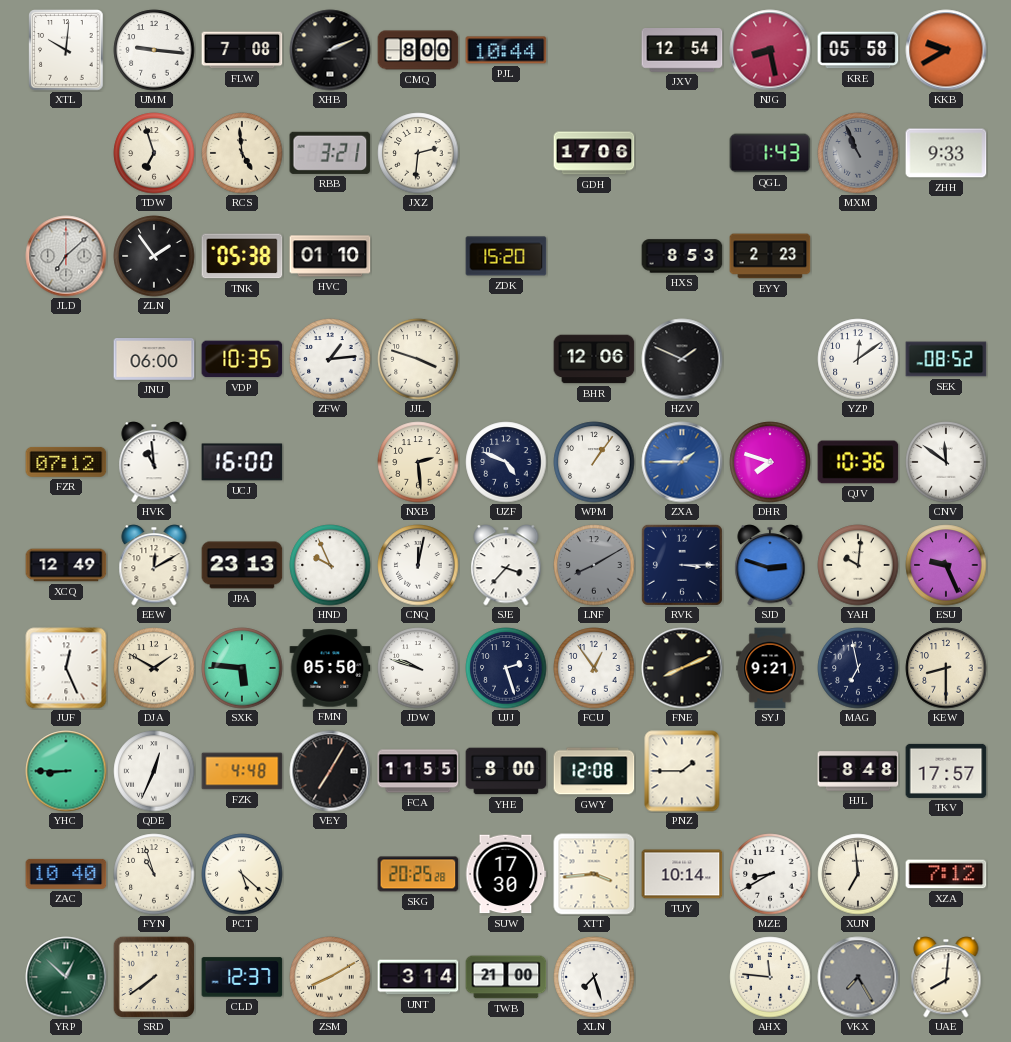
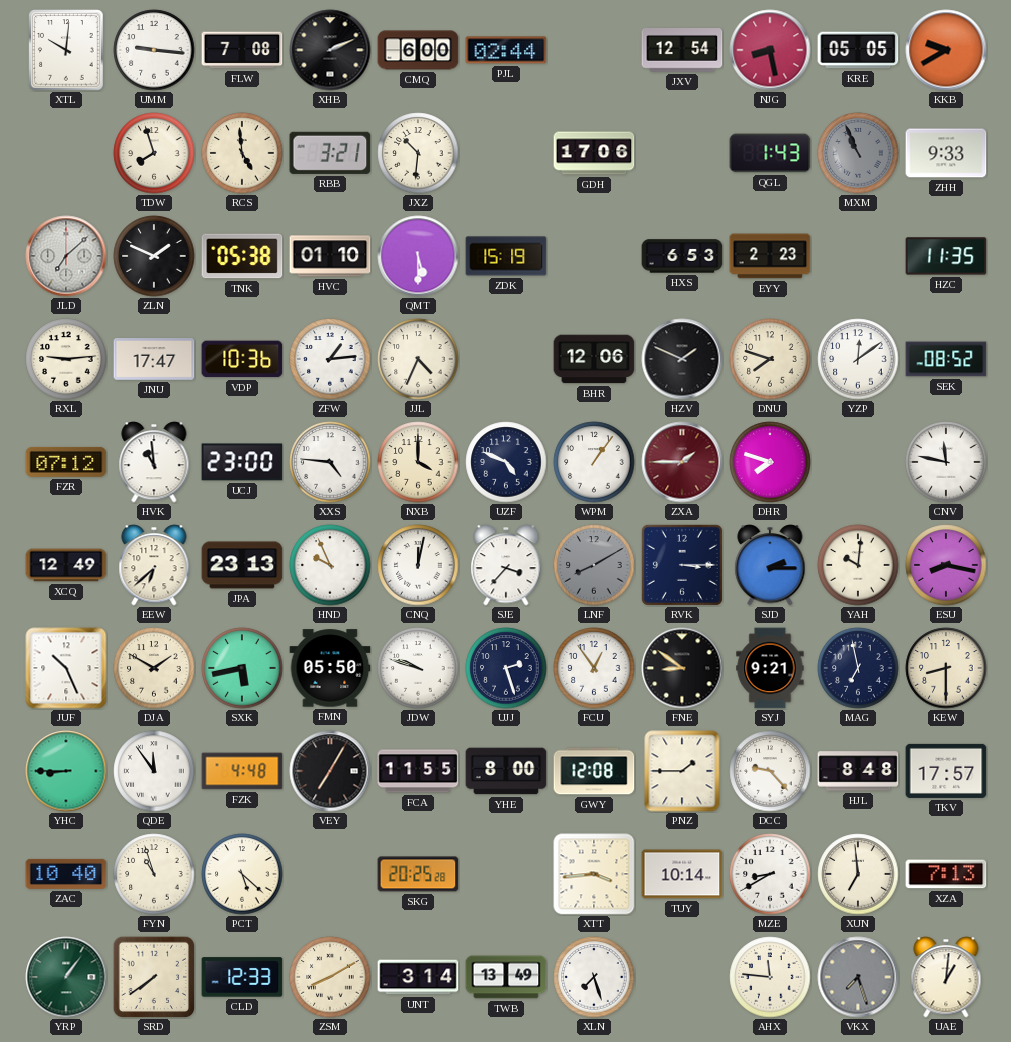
CMQ: 8:00 -> 6:00
PJL: 10:44 -> 02:44
KRE: 05:58 -> 05:05
TDW: 6:57 -> 7:57
JXZ: 2:31 -> 10:31
ZLN: 1:54 -> 1:49
QMT: none -> 5:30
ZDK: 15:20 -> 15:19
HXS: 8:53 -> 6:53
HZC: none -> 11:35
RXL: none -> 9:14
JNU: 06:00 -> 17:47
VDP: 10:35 -> 10:36
JJL: 3:48 -> 4:34
DNU: none -> 7:48
UCJ: 16:00 -> 23:00
XXS: none -> 4:46
NXB: 2:29 -> 4:00
ZXA dial: blue -> burgundy
QJV: 10:36 -> none
CNV: 11:51 -> 11:47
EEW: 12:10 -> 6:38
SJD: 2:48 -> 2:15
ESU: 9:26 -> 8:17
JUF: 12:26 -> 10:26
SXK: 5:46 -> 5:43
FNE: 8:11 -> 8:51
QDE: 12:34 -> 11:54
DCC: none -> 9:23
SUW: 17:30 -> none
XZA: 7:12 -> 7:13
YRP: 12:52 -> 1:06
CLD: 12:37 -> 12:33
TWB: 21:00 -> 13:49
VKX: 7:25 -> 7:27
UAE: 8:01 -> 1:01
